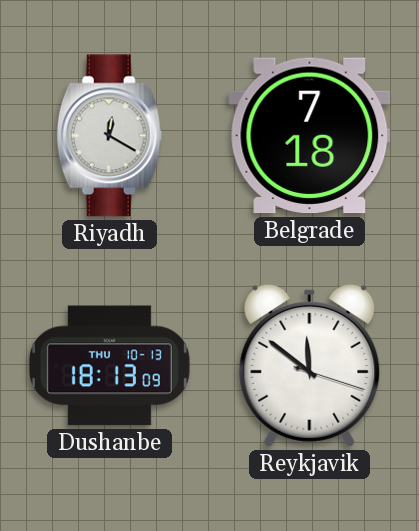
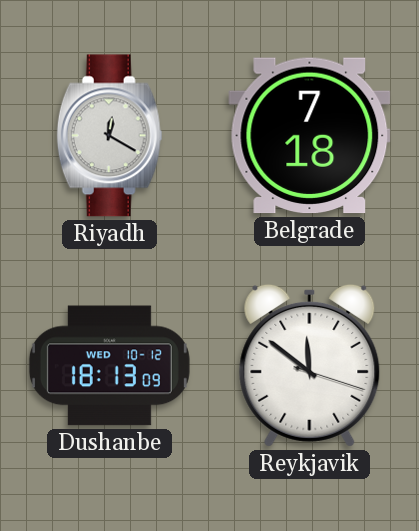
Dushanbe date: THU 10-13 -> WED 10-12
